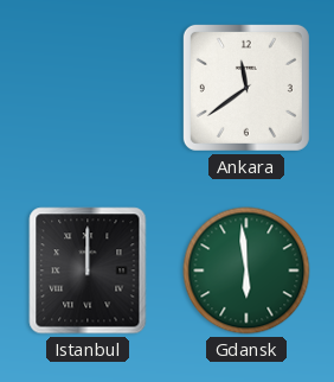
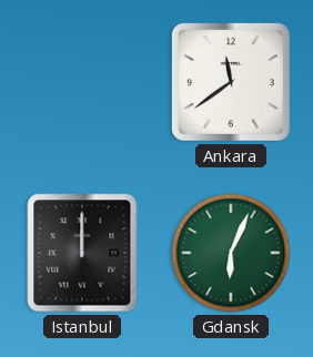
Gdansk: 5:59 -> 6:04
